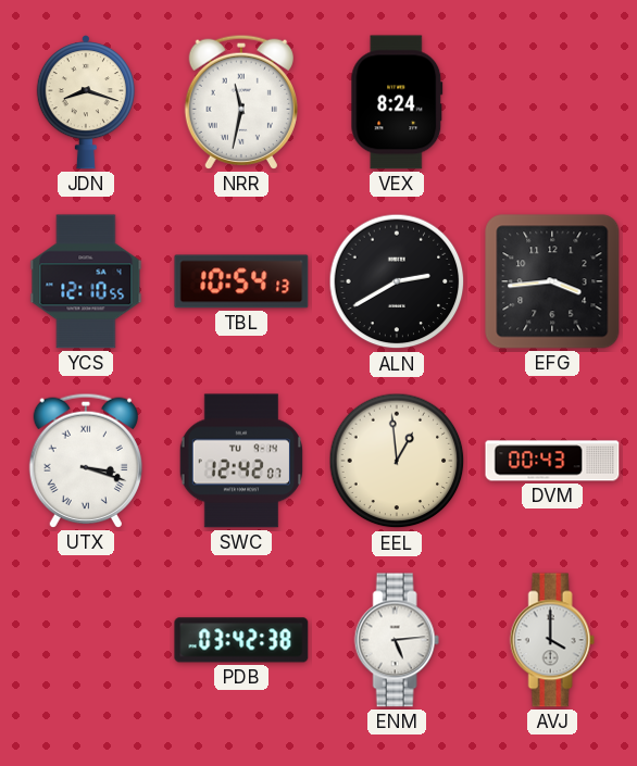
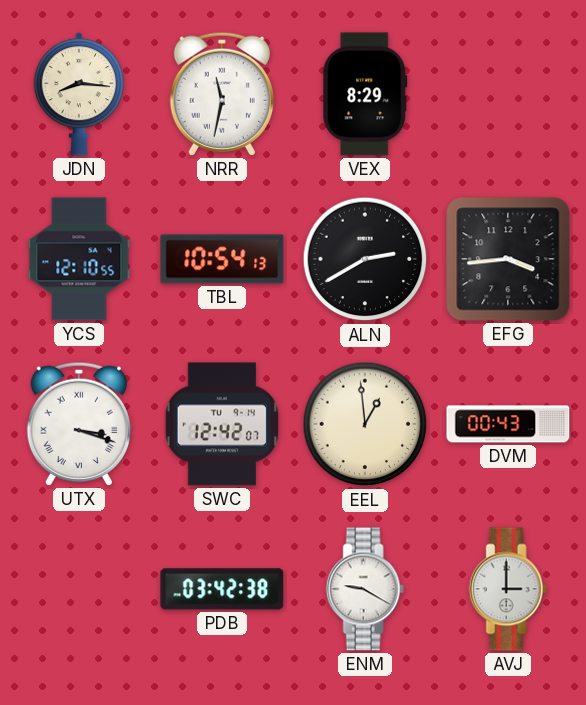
JDN: 8:18 -> 8:16
VEX: 8:24 -> 8:29
ENM: 5:14 -> 9:20
AVJ: 4:00 -> 3:00
